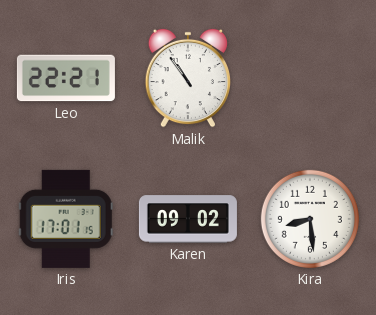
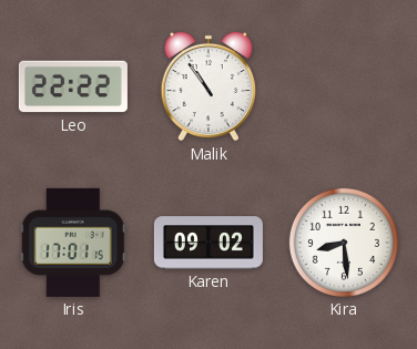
Leo: 22:21 -> 22:22
